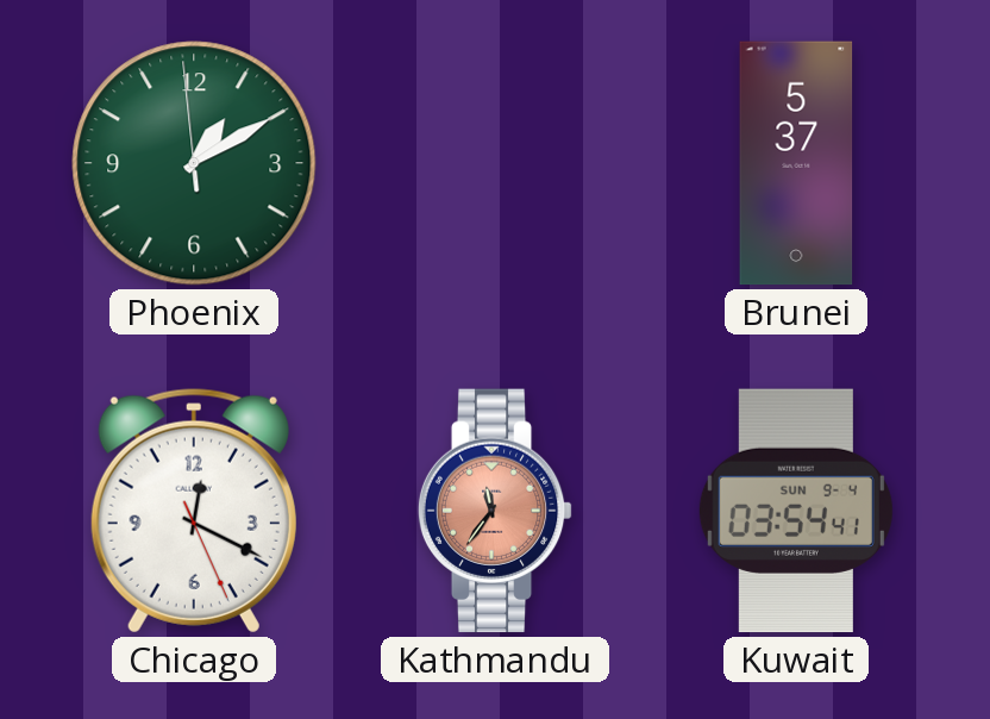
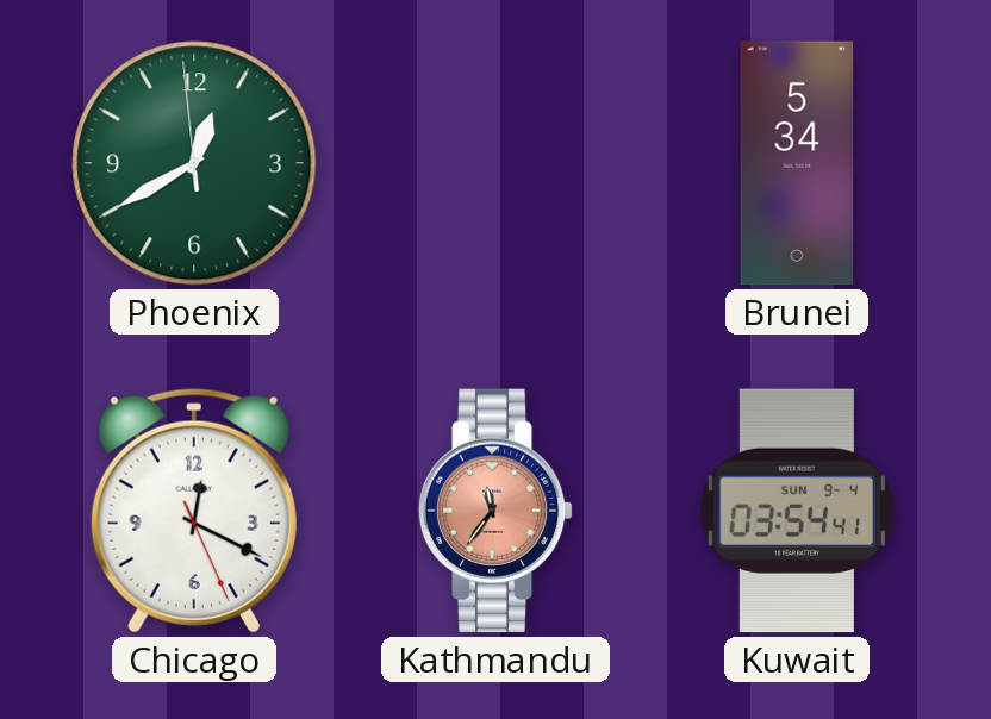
Phoenix: 1:09 -> 12:39
Brunei: 5:37 -> 5:34
